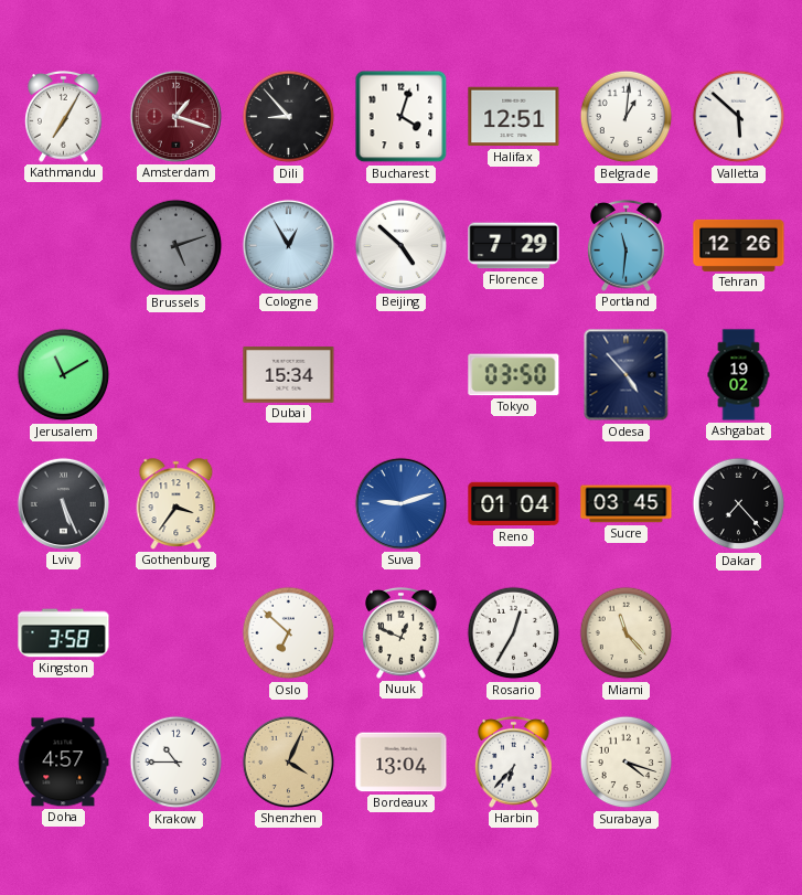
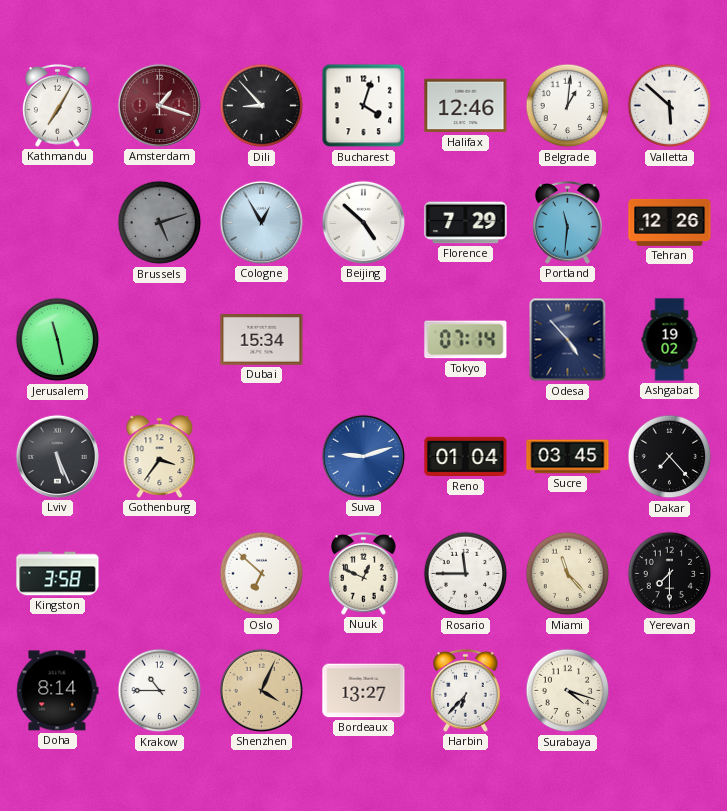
Halifax: 12:51 -> 12:46
Jerusalem: 11:10 -> 11:28
Tokyo: 03:50 -> 07:14
Rosario: 12:35 -> 11:45
Yerevan: none -> 7:30
Doha: 4:57 -> 8:14
Bordeaux: 13:04 -> 13:27
